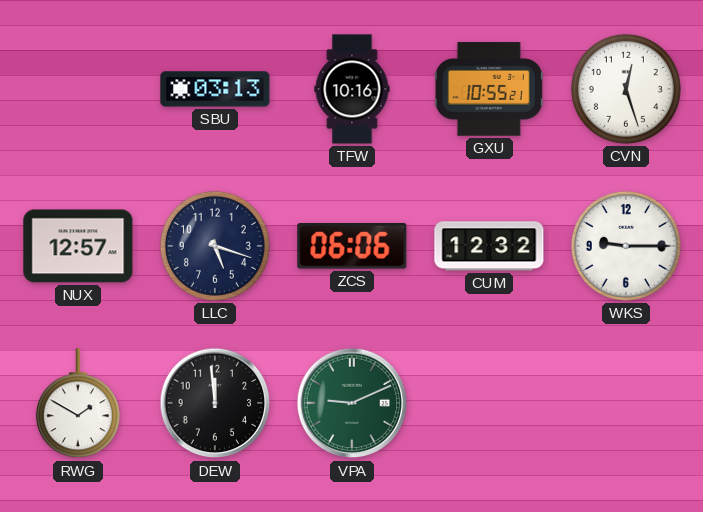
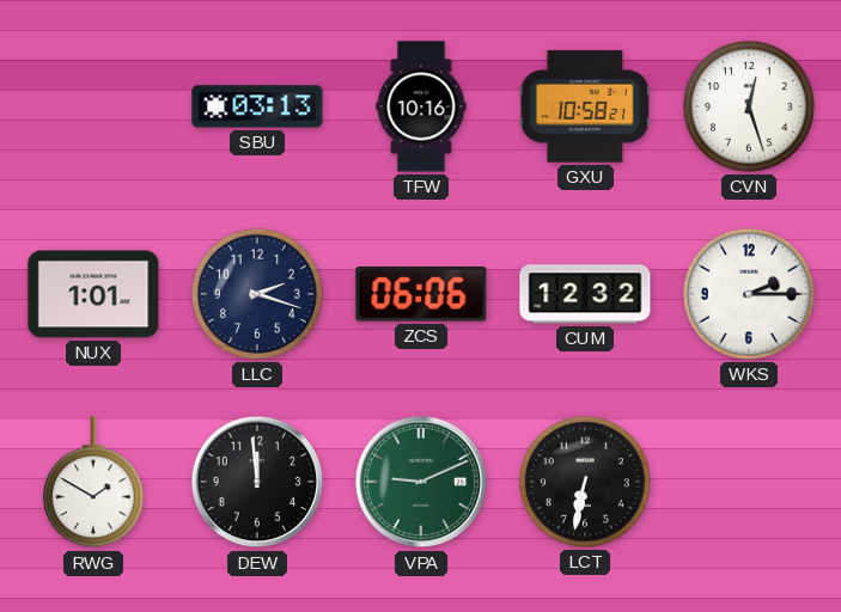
GXU: 10:55 -> 10:58
NUX: 12:57 -> 1:01
LLC: 5:18 -> 2:18
WKS: 9:15 -> 2:15
LCT: none -> 6:32
